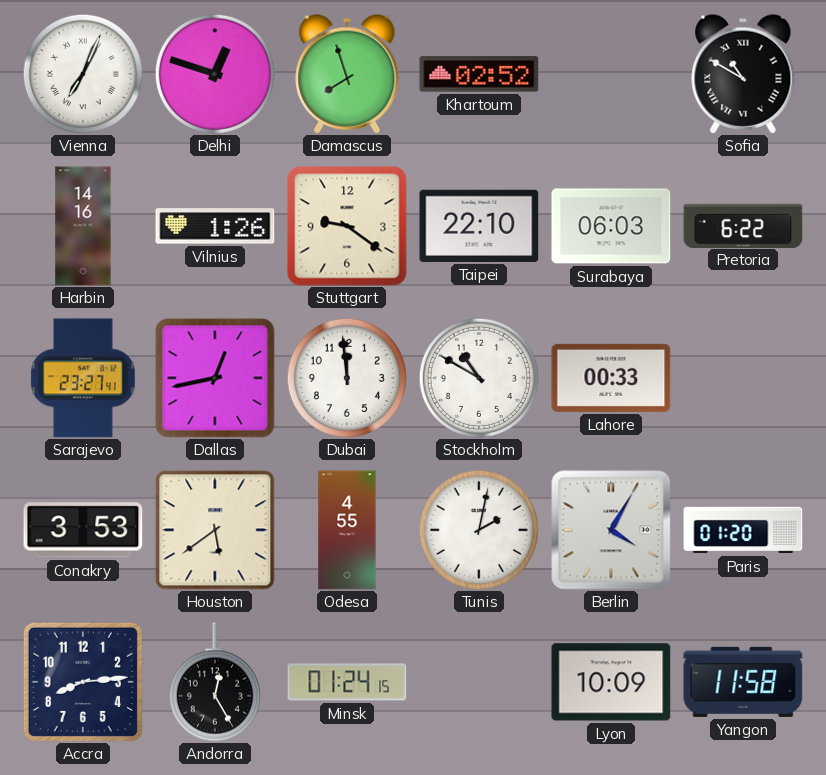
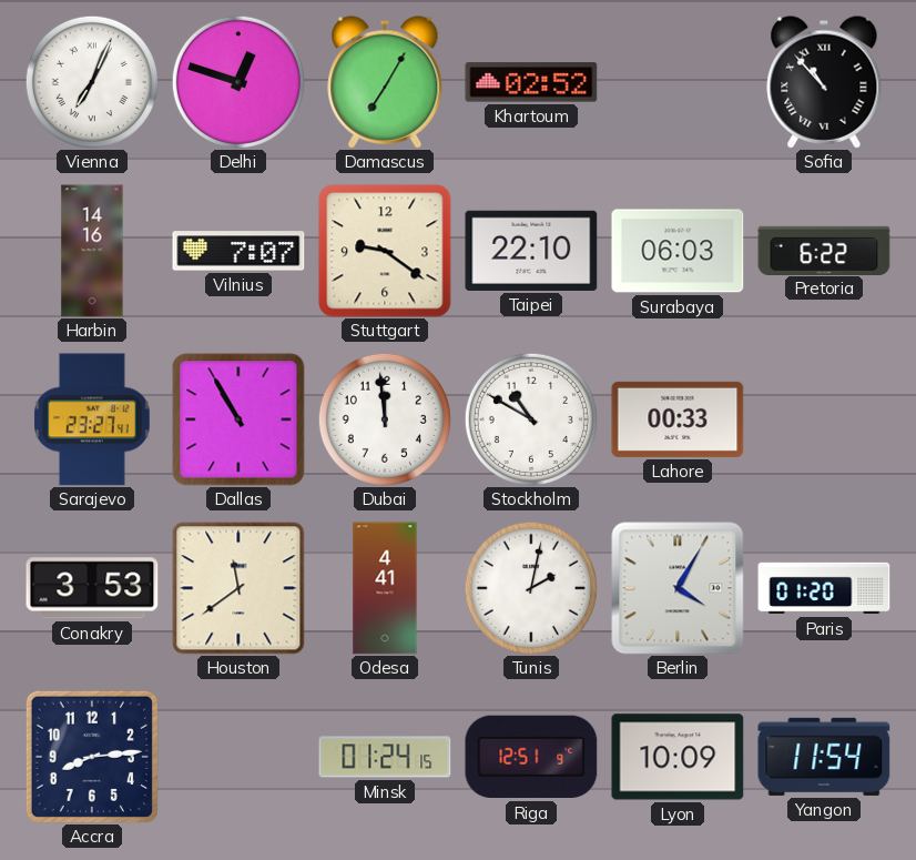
Damascus: 7:57 -> 7:05
Sofia: 10:50 -> 10:53
Vilnius: 1:26 -> 7:07
Dallas: 12:43 -> 10:55
Houston: 5:39 -> 11:39
Odesa: 4:55 -> 4:41
Andorra: 12:25 -> none
Riga: none -> 12:51
Yangon: 11:58 -> 11:54
